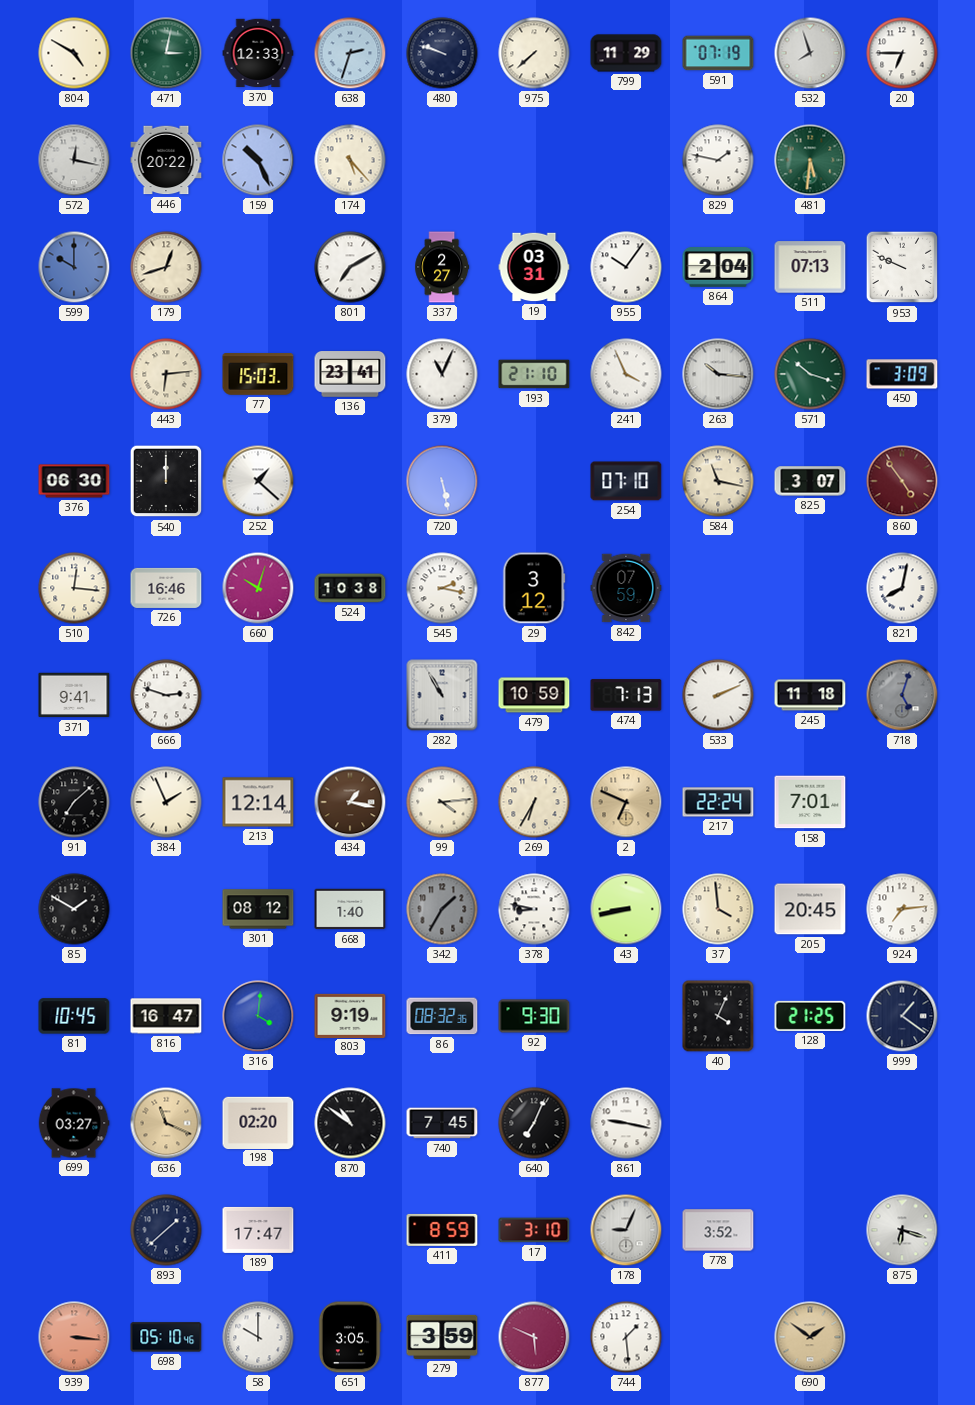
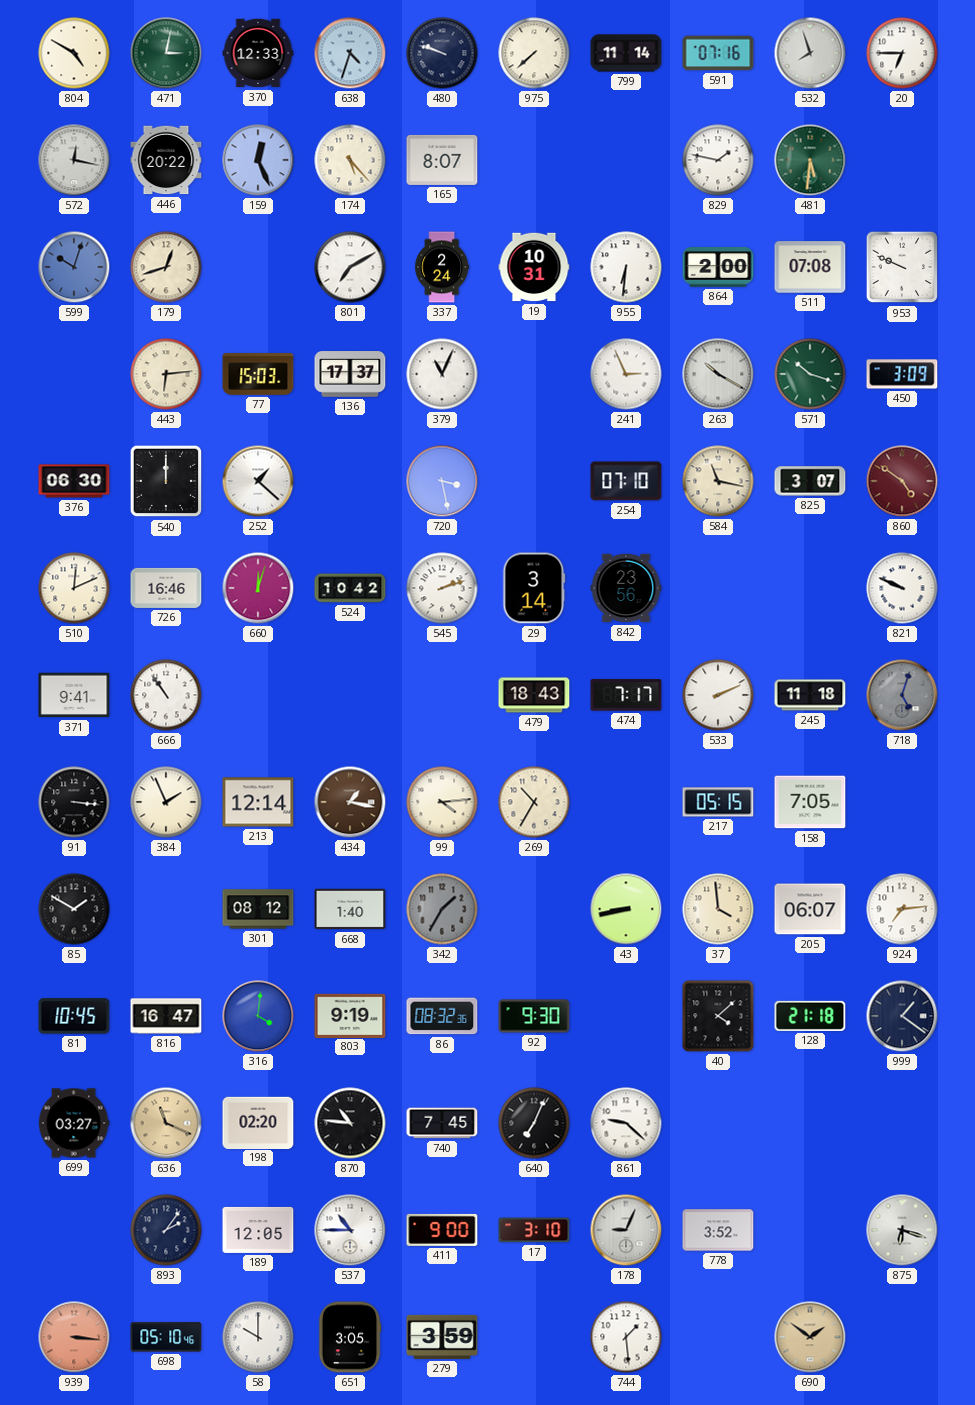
638: 2:33 -> 4:33
799: 11:29 -> 11:14
591: 07:19 -> 07:16
159: 10:26 -> 12:26
165: none -> 8:07
599: 10:00 -> 10:03
337: 2:27 -> 2:24
19: 03:31 -> 10:31
955: 10:06 -> 6:31
864: 2:04 -> 2:00
511: 07:13 -> 07:08
136: 23:41 -> 17:37
193: 21:10 -> none
241: 3:56 -> 2:56
263: 10:16 -> 10:20
720: 5:28 -> 3:28
860: 4:54 -> 4:51
510: 12:16 -> 12:11
660: 10:03 -> 12:03
524: 10:38 -> 10:42
545: 2:17 -> 2:12
29: 3:12 -> 3:14
842: 07:59 -> 23:56
821: 8:02 -> 9:49
666: 2:48 -> 10:54
282: 10:55 -> none
479: 10:59 -> 18:43
474: 7:13 -> 7:17
91: 7:08 -> 3:16
269: 6:35 -> 10:35
2: 6:49 -> none
217: 22:24 -> 05:15
158: 7:01 -> 7:05
378: 8:47 -> none
205: 20:45 -> 06:07
40: 4:04 -> 4:08
128: 21:25 -> 21:18
870: 10:51 -> 10:46
861: 9:17 -> 9:22
893: 1:38 -> 2:06
189: 17:47 -> 12:05
537: none -> 10:45
411: 8:59 -> 9:00
877: 5:49 -> none
